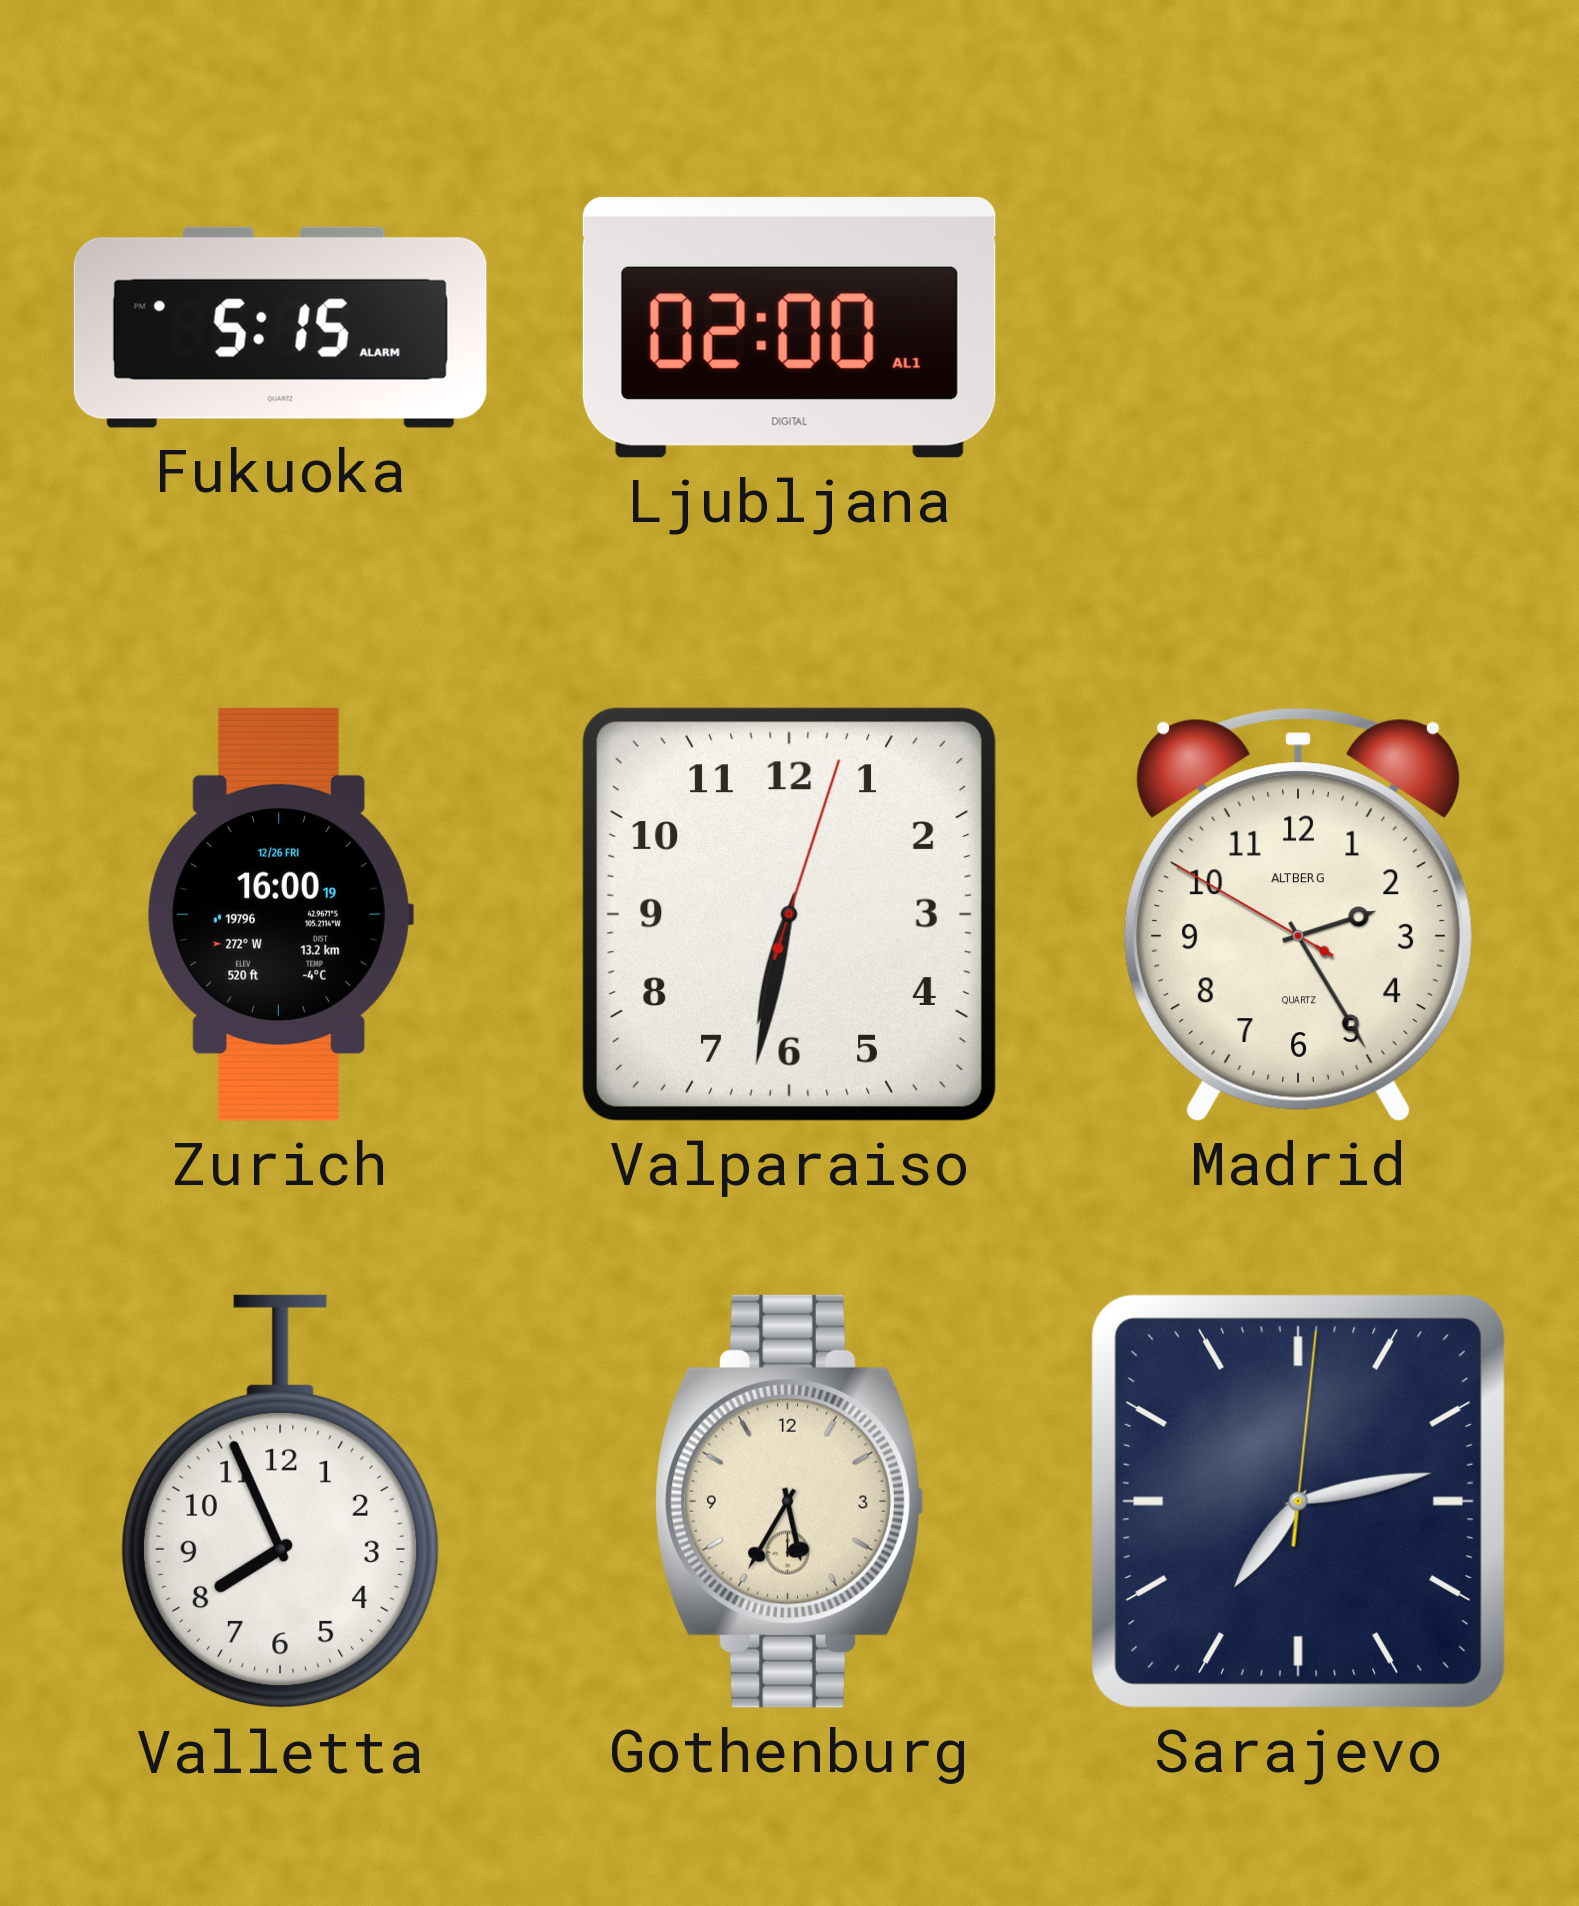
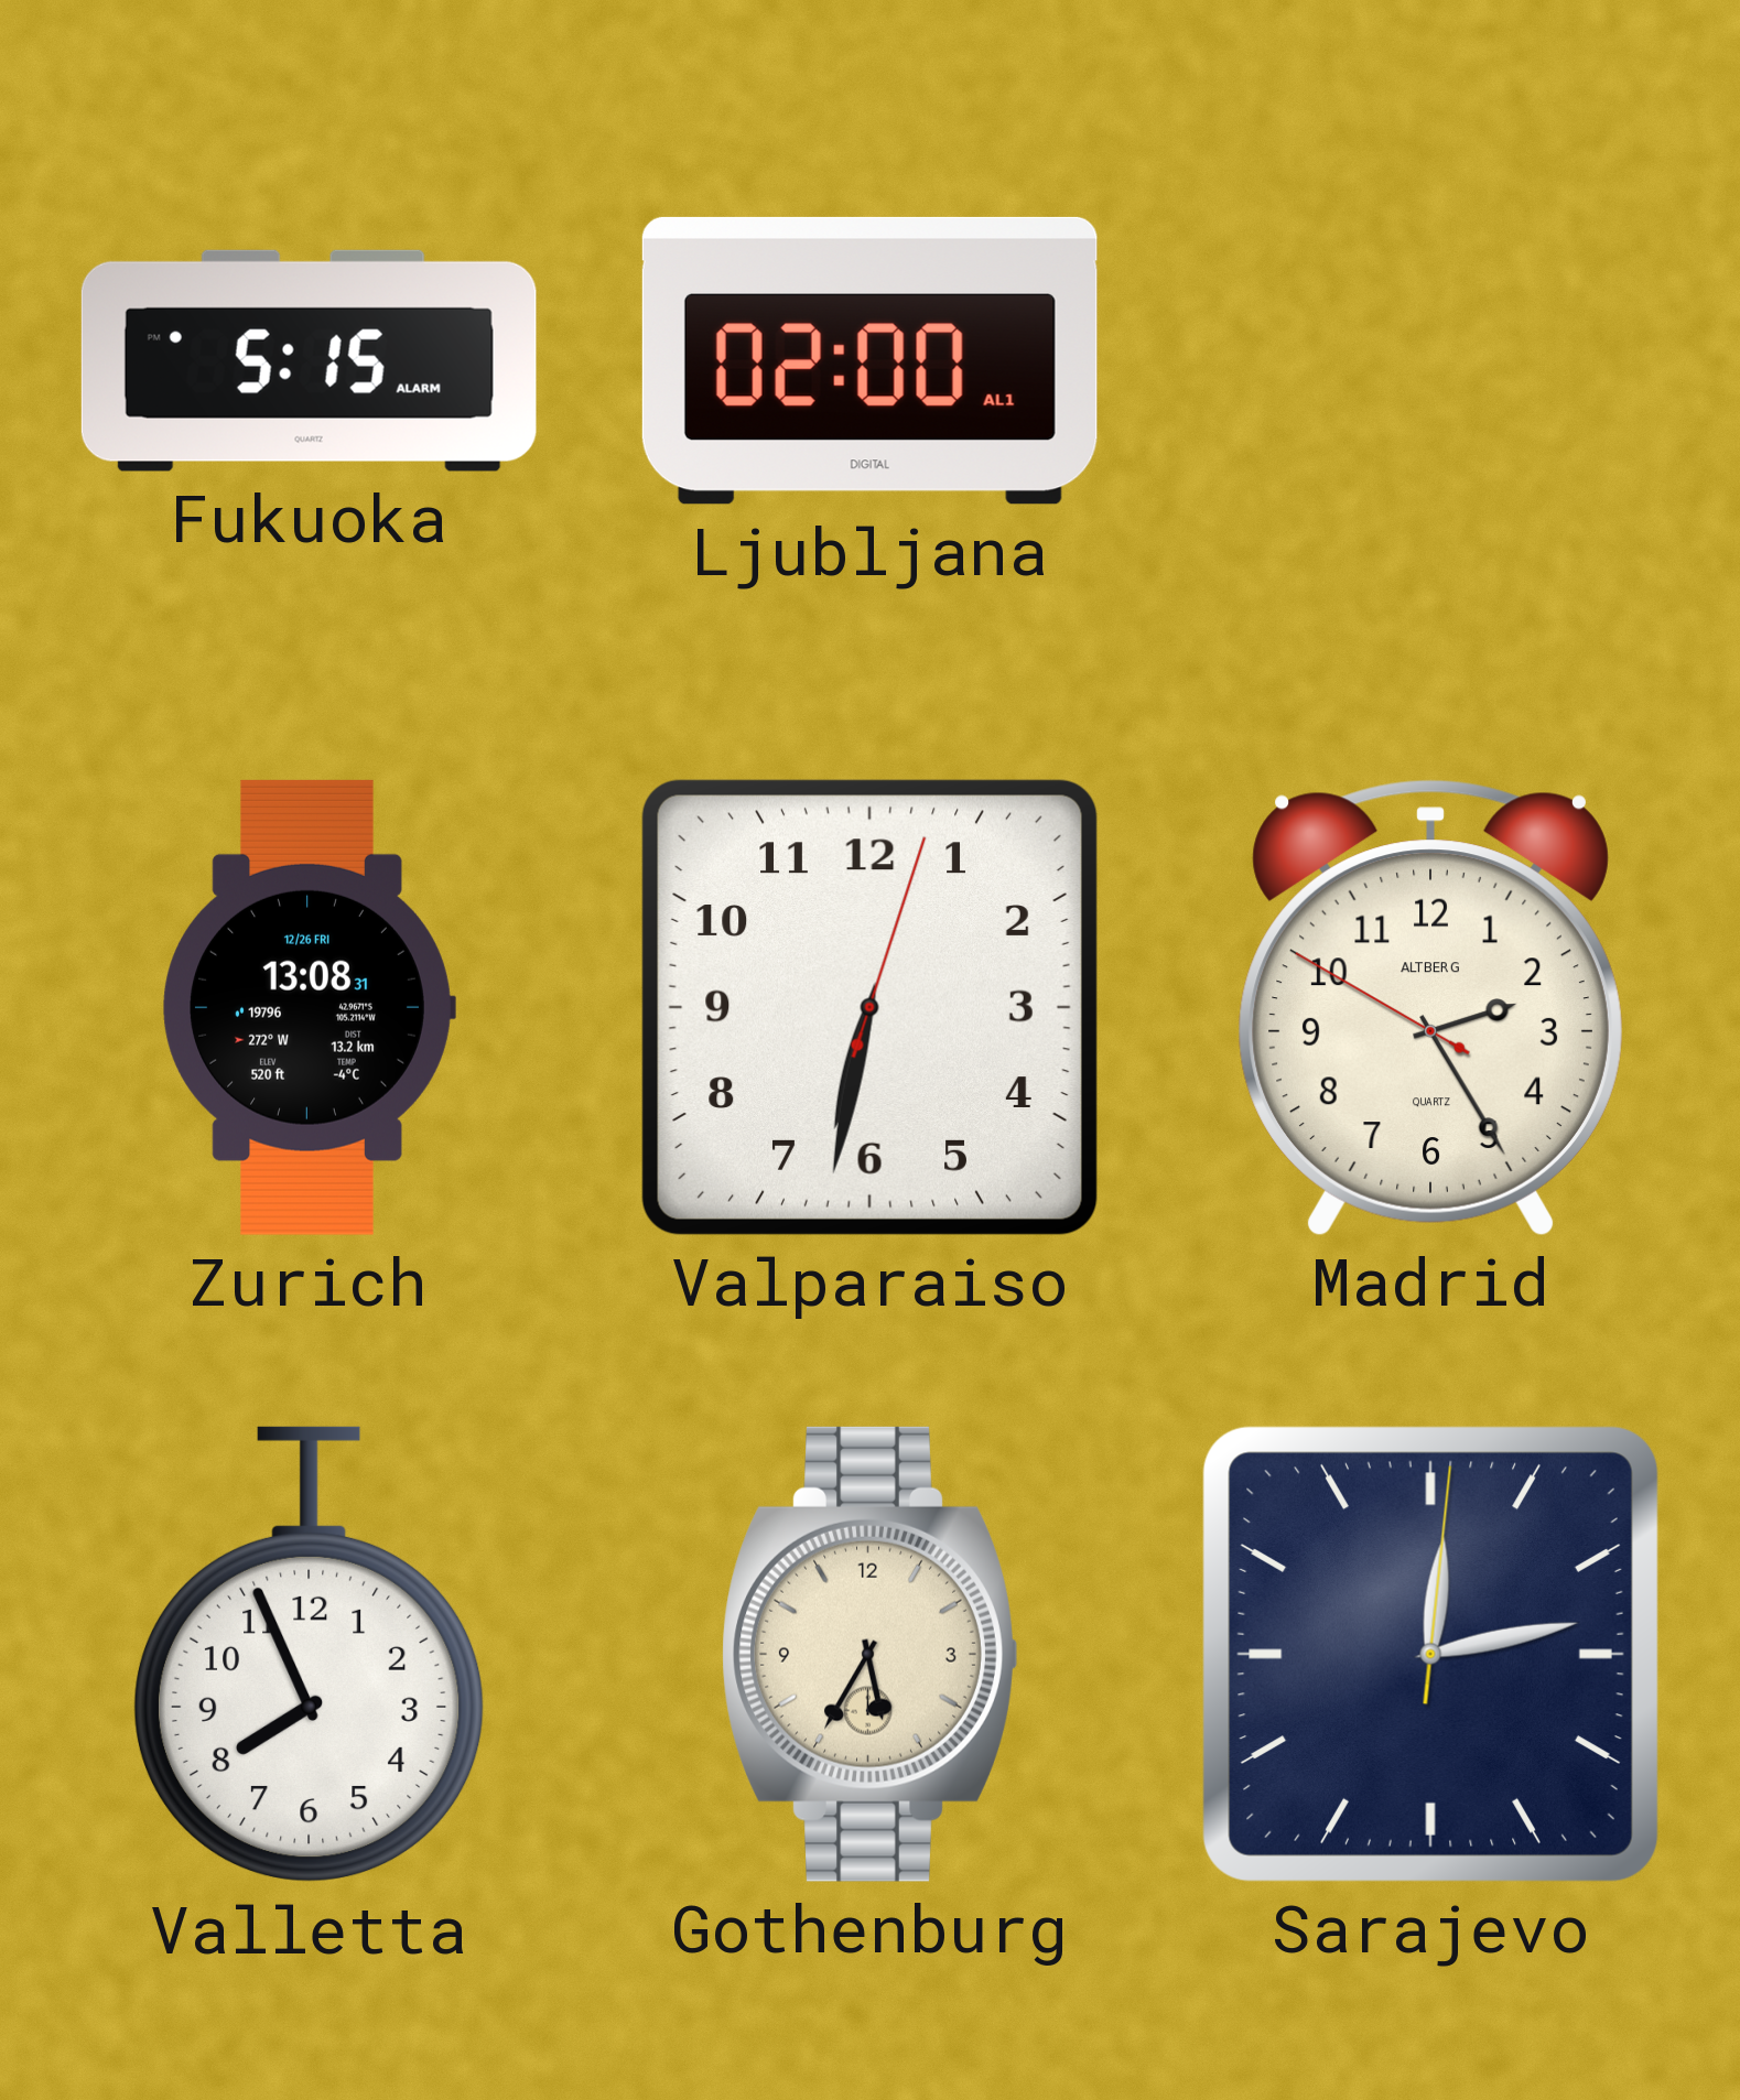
Zurich: 16:00 -> 13:08
Sarajevo: 7:13 -> 12:13
